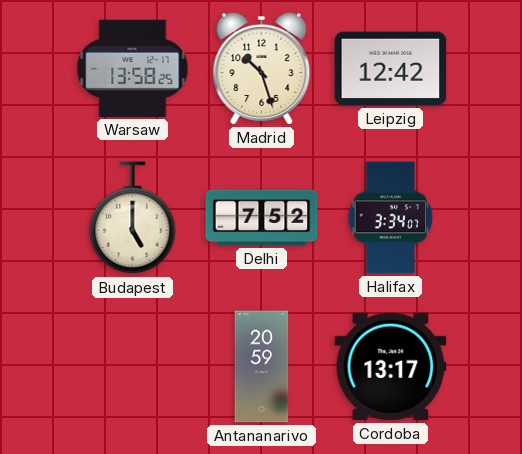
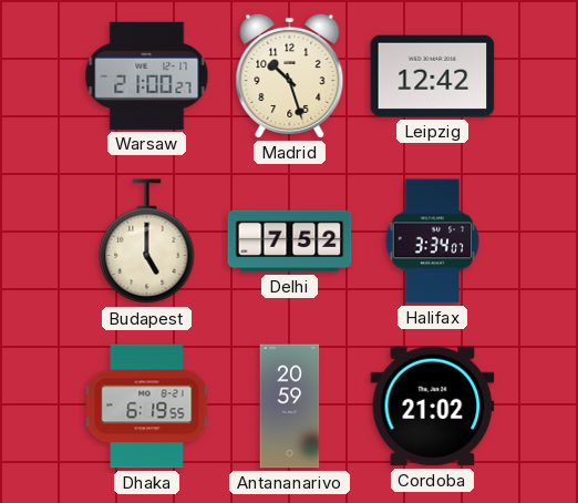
Warsaw: 13:58 -> 21:00
Dhaka: none -> 6:19
Cordoba: 13:17 -> 21:02
